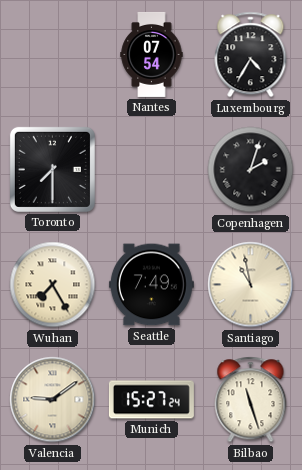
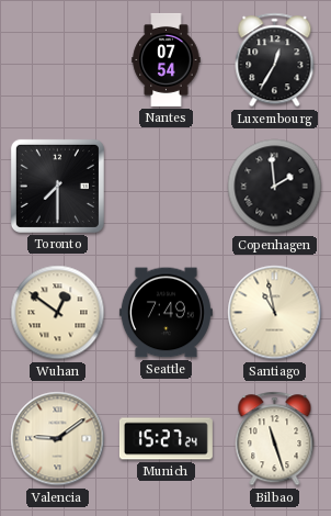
Luxembourg: 4:35 -> 12:35
Copenhagen: 2:03 -> 1:59
Wuhan: 7:25 -> 12:51
